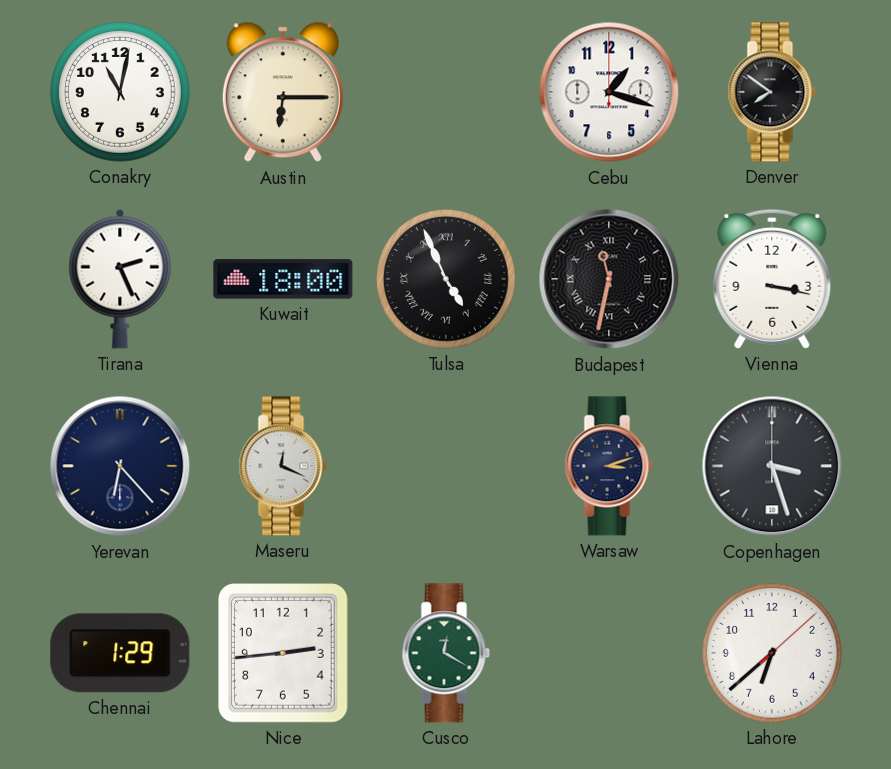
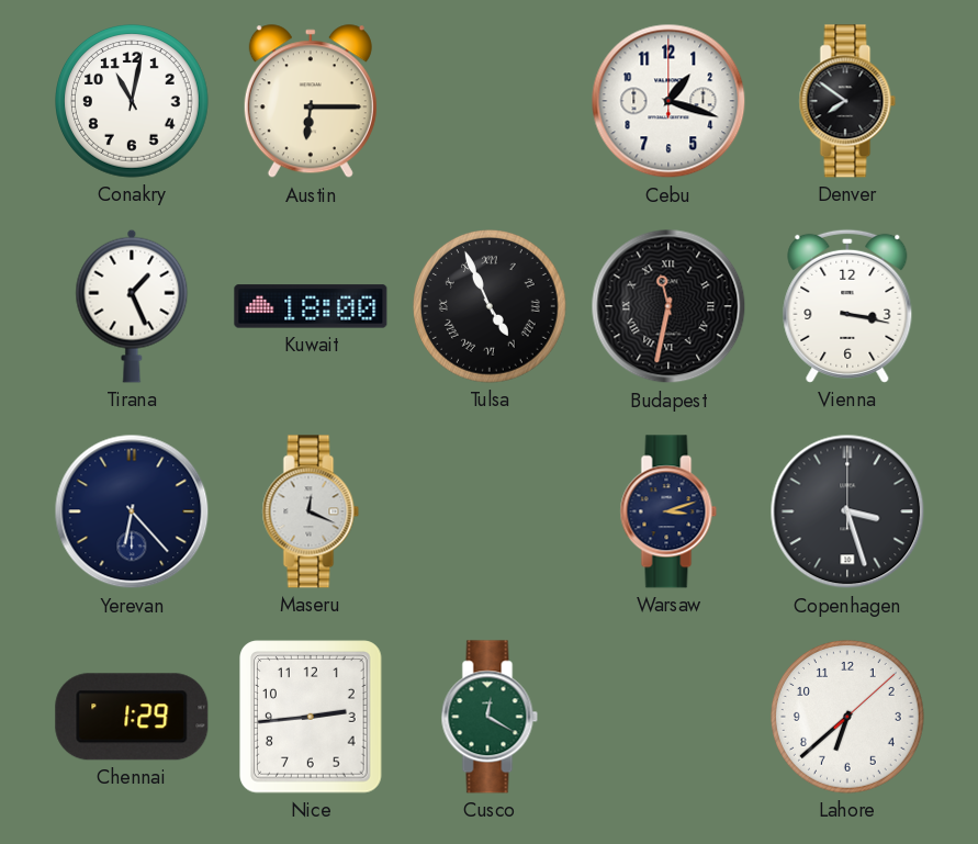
Tirana: 2:26 -> 1:26
